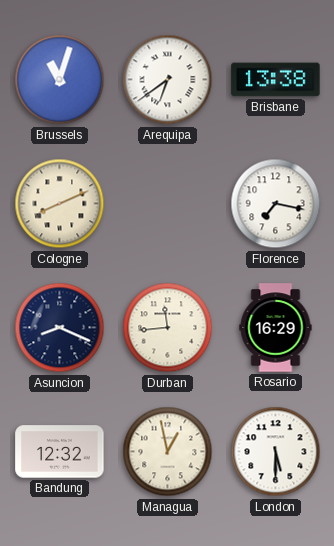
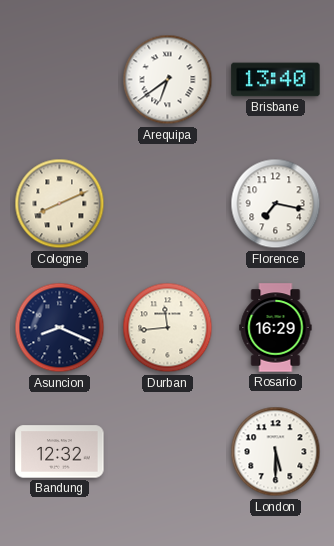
Brussels: 11:03 -> none
Brisbane: 13:38 -> 13:40
Managua: 12:58 -> none
